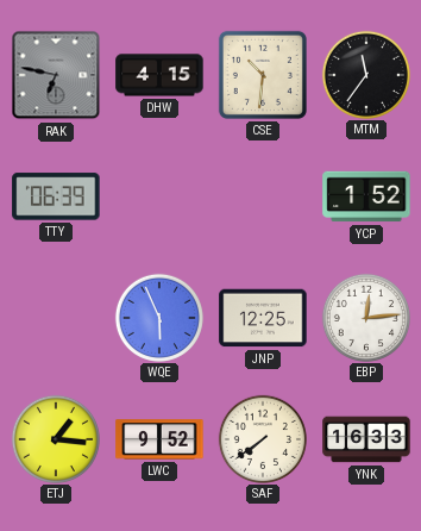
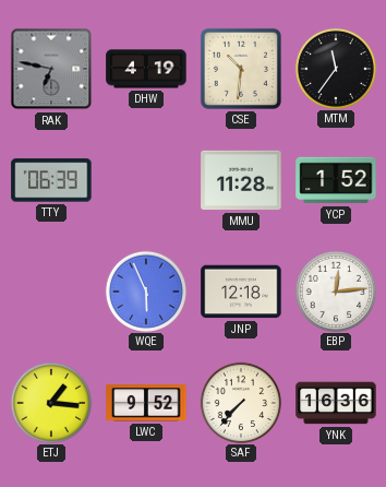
DHW: 4:15 -> 4:19
MMU: none -> 11:28
JNP: 12:25 -> 12:18
SAF: 7:39 -> 7:37
YNK: 16:33 -> 16:36
